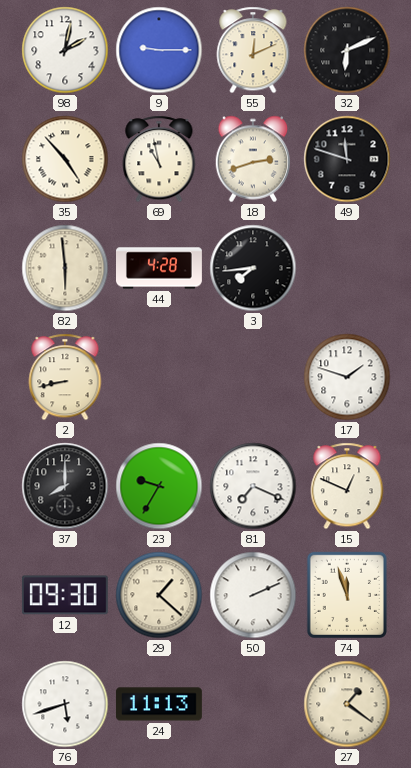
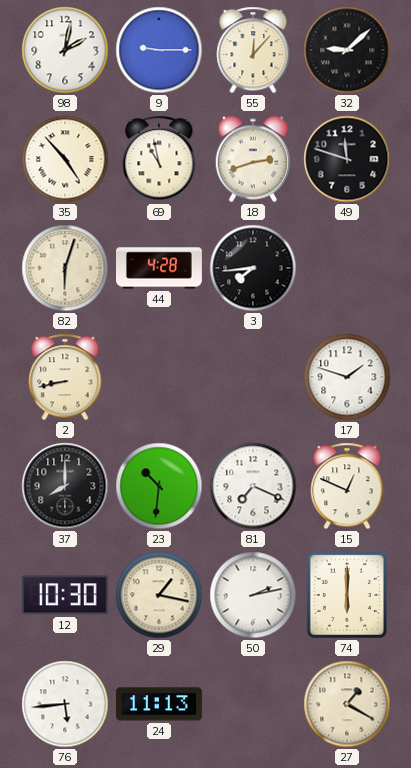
55: 12:11 -> 12:07
32: 6:11 -> 9:08
82: 5:59 -> 6:03
23: 9:35 -> 10:31
12: 09:30 -> 10:30
29: 1:22 -> 1:17
50: 2:11 -> 2:13
74: 11:57 -> 6:00
76: 5:42 -> 5:44
27: 1:21 -> 1:20
